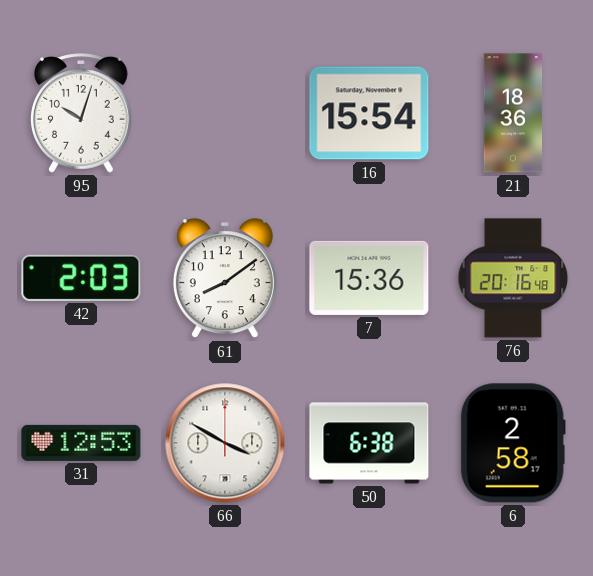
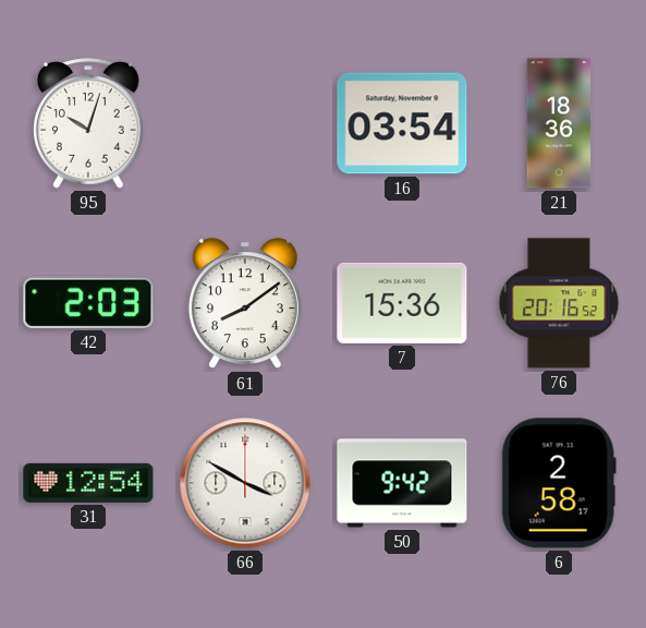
16: 15:54 -> 03:54
76: 20:16:48 -> 20:16:52
31: 12:53 -> 12:54
50: 6:38 -> 9:42
